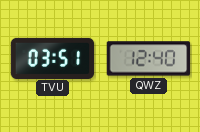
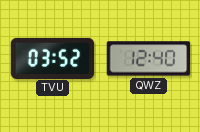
TVU: 03:51 -> 03:52
